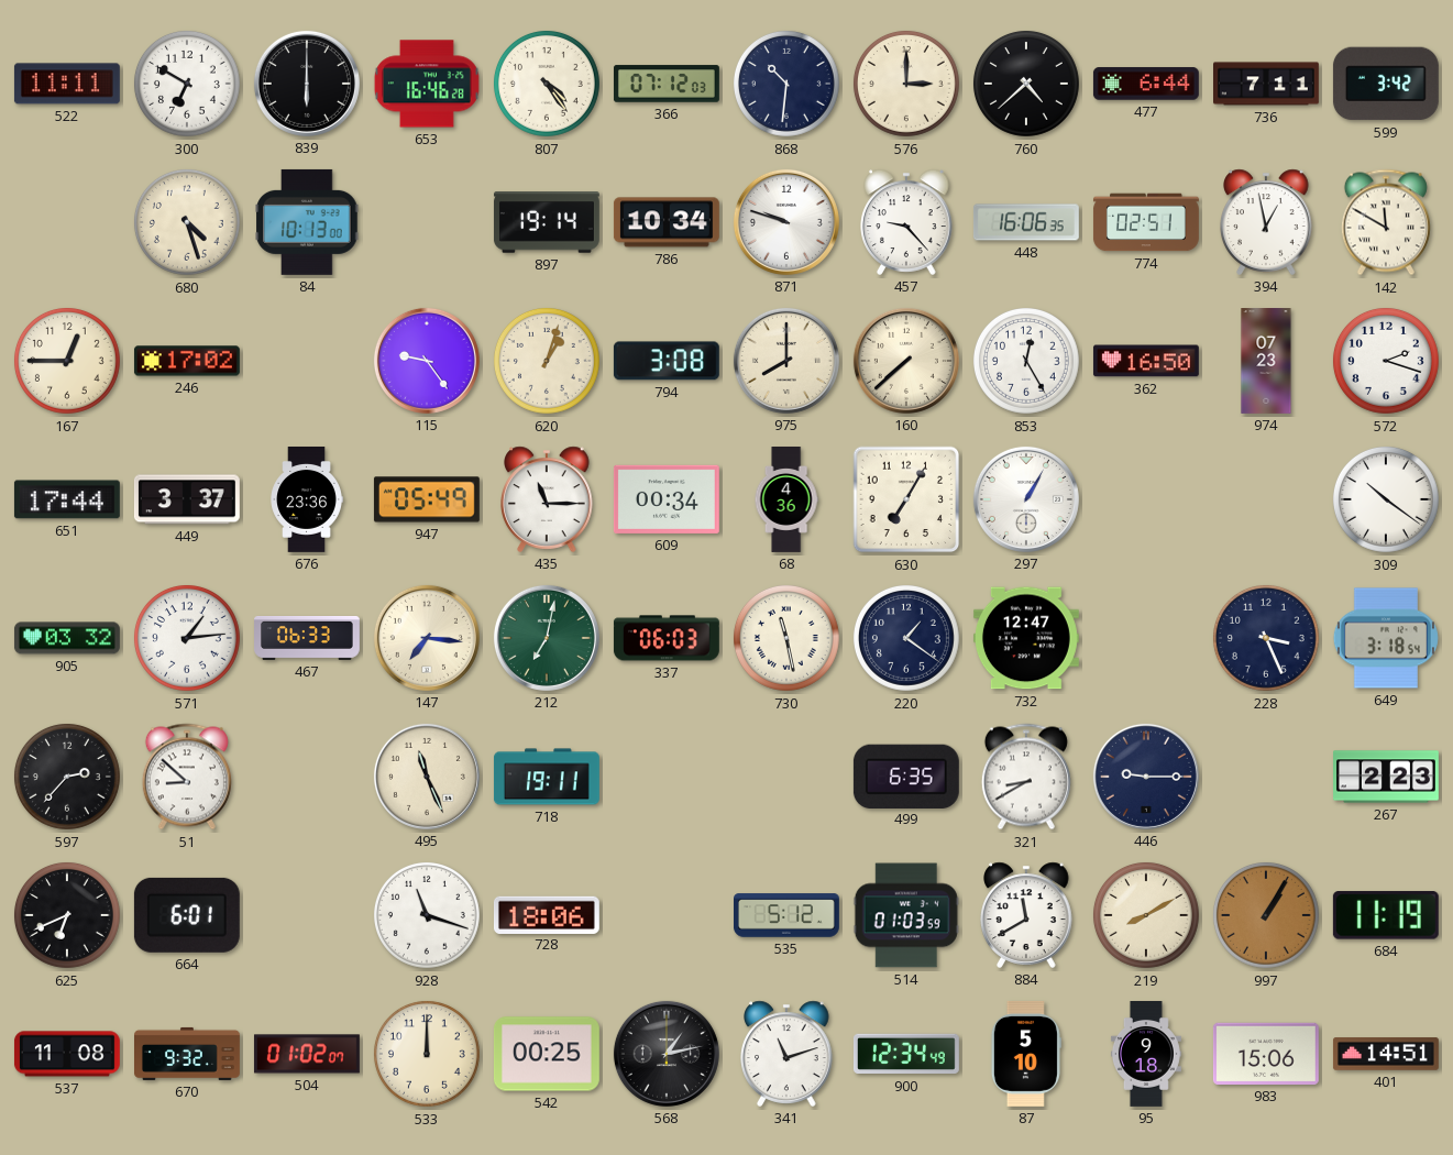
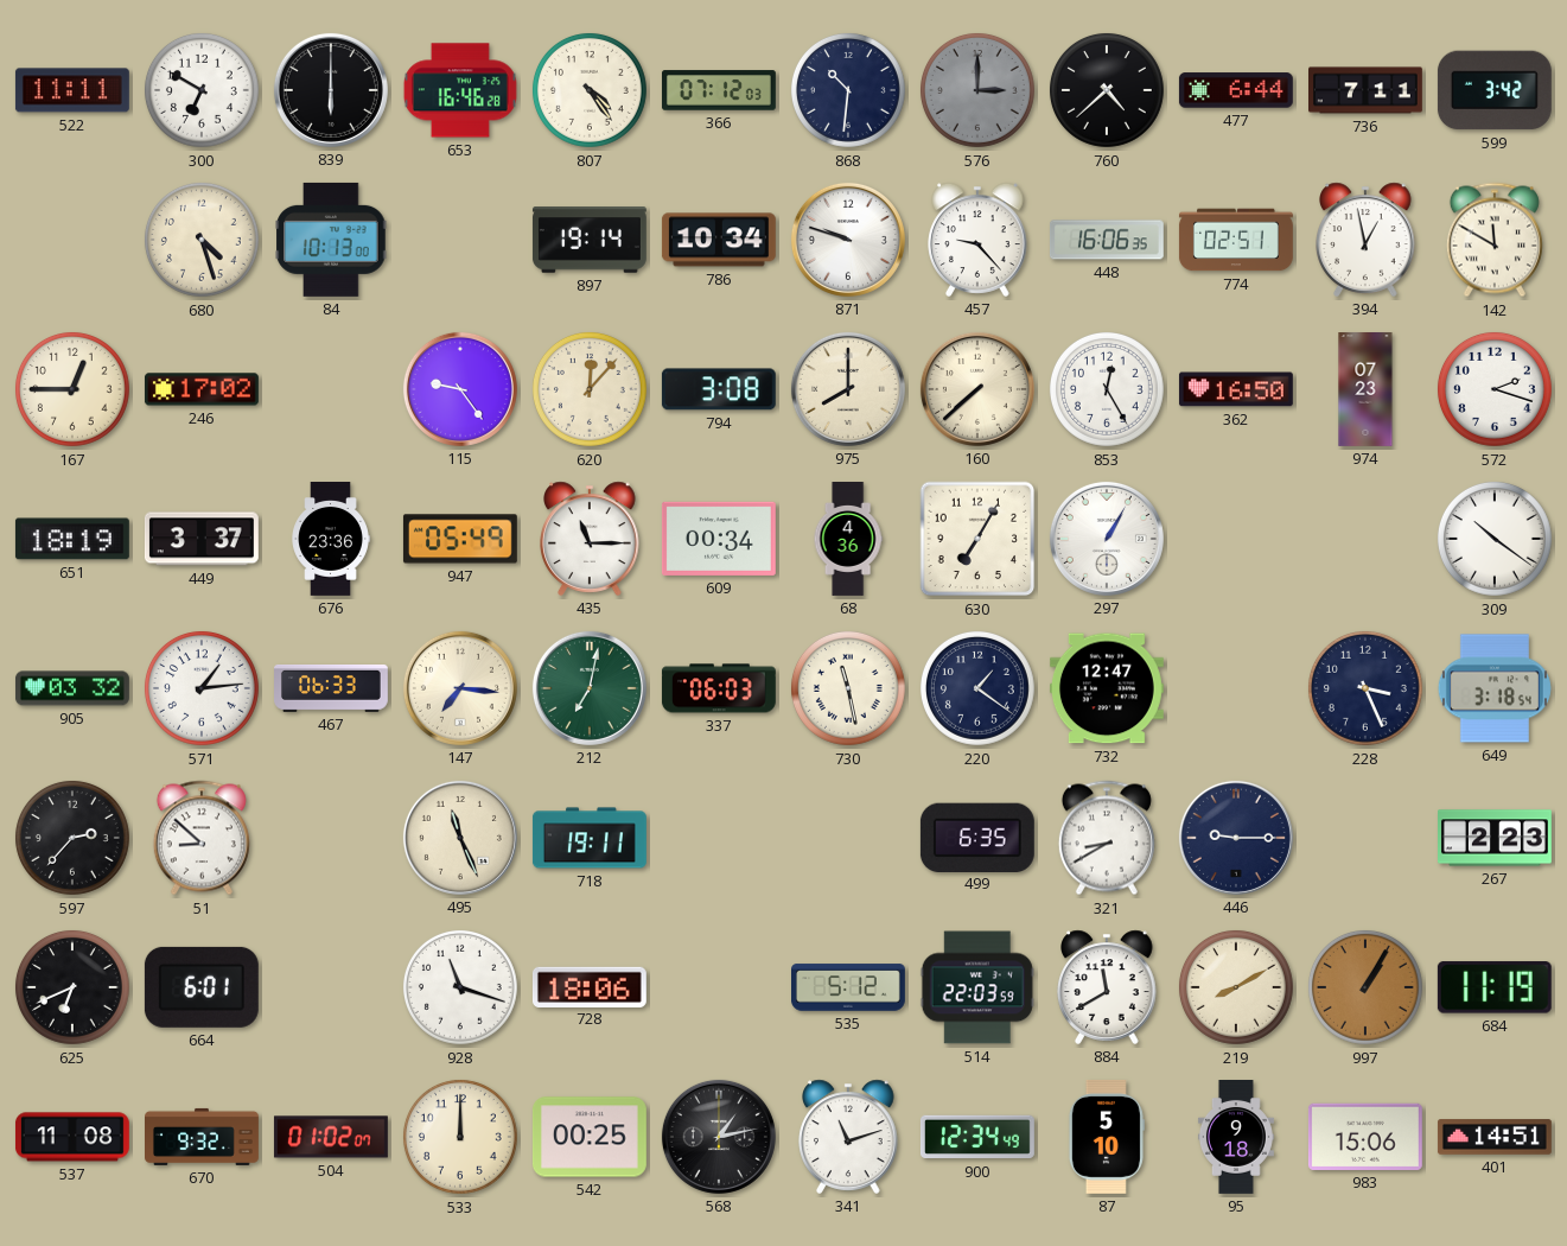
576 dial: cream -> grey
620: 1:03 -> 12:07
651: 17:44 -> 18:19
514: 01:03 -> 22:03
